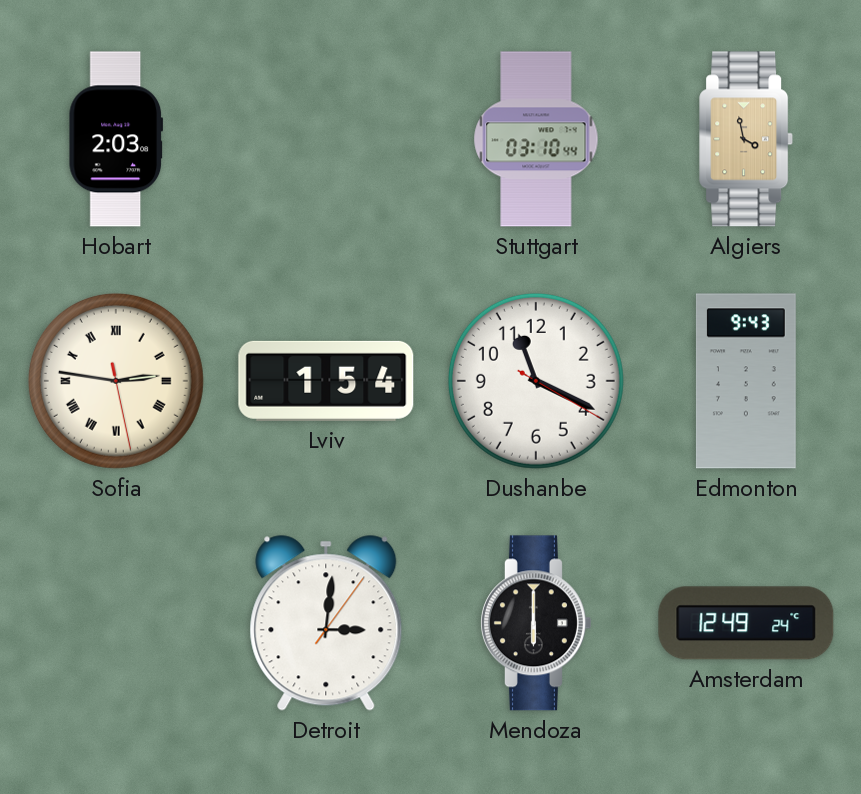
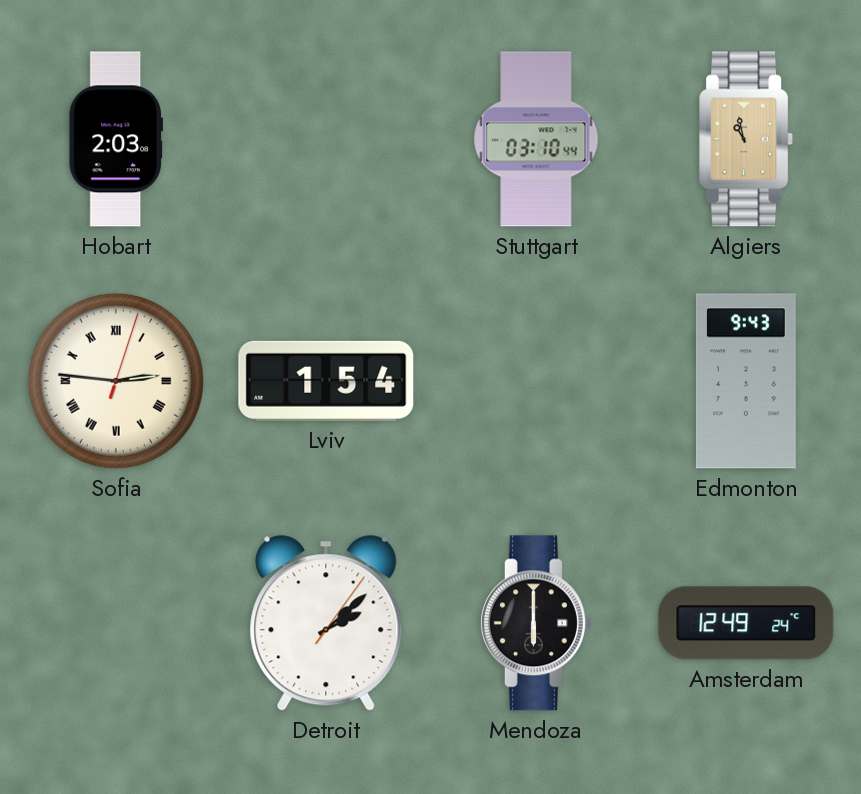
Algiers: 3:58 -> 10:58
Sofia: 2:46:28 -> 2:46:03
Dushanbe: 11:19 -> none
Detroit: 3:01 -> 2:08
